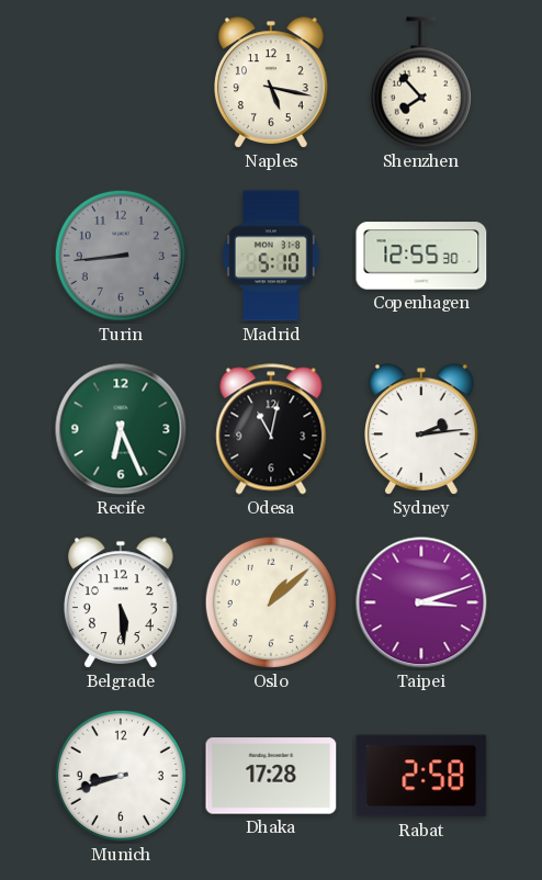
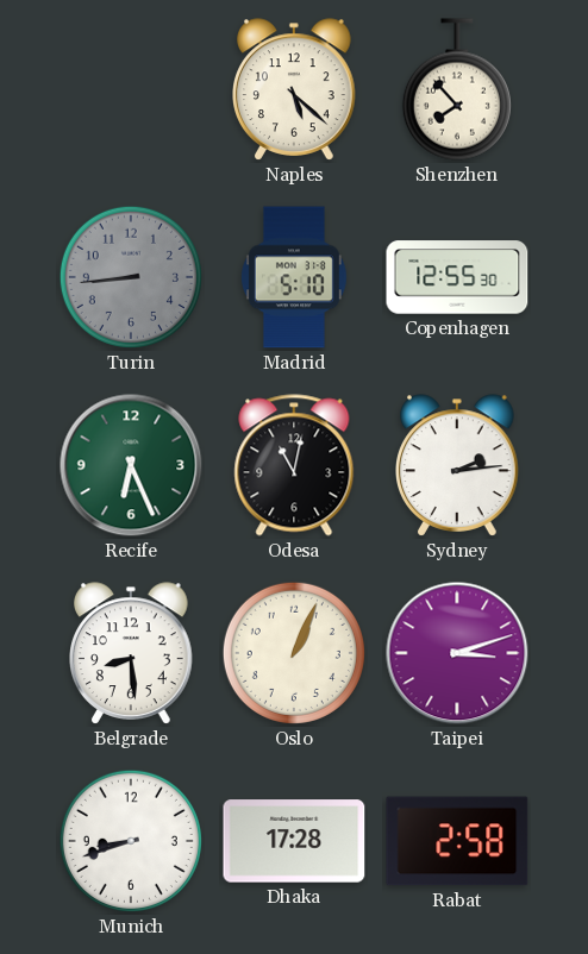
Naples: 5:17 -> 5:22
Belgrade: 5:29 -> 8:29
Oslo: 1:08 -> 1:04
